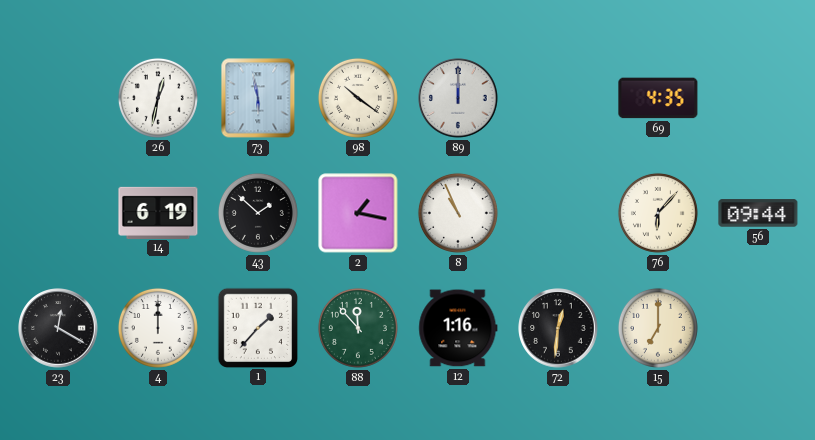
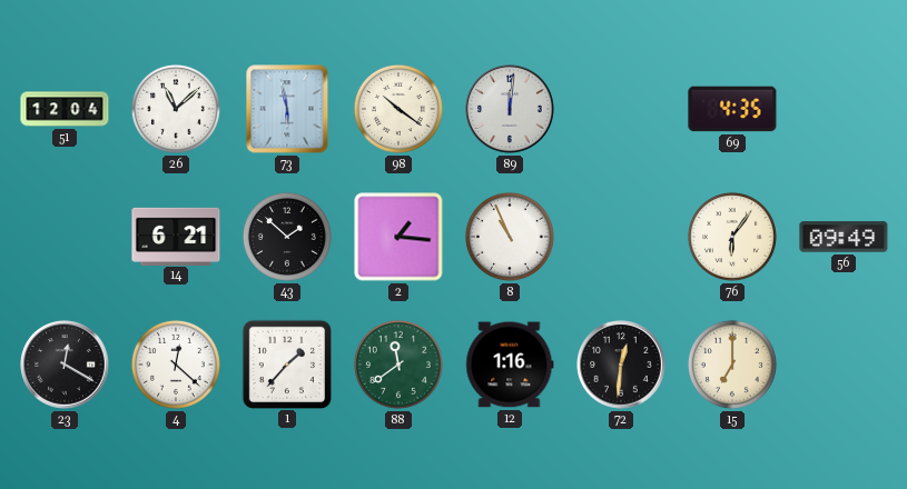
51: none -> 12:04
26: 12:32 -> 11:08
89: 12:00 -> 12:01
14: 6:19 -> 6:21
2: 1:17 -> 1:16
76: 6:07 -> 6:06
56: 09:44 -> 09:49
4: 12:00 -> 12:22
88: 11:53 -> 11:39
